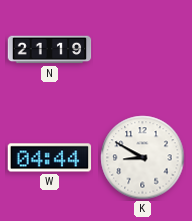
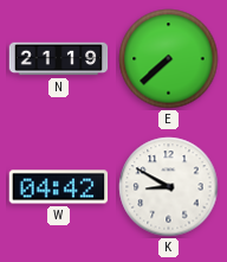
E: none -> 7:38
W: 04:44 -> 04:42
